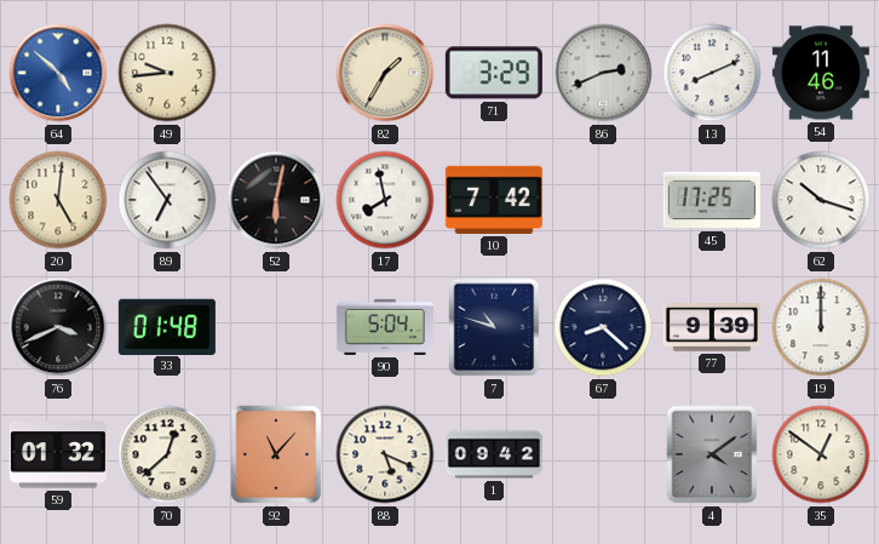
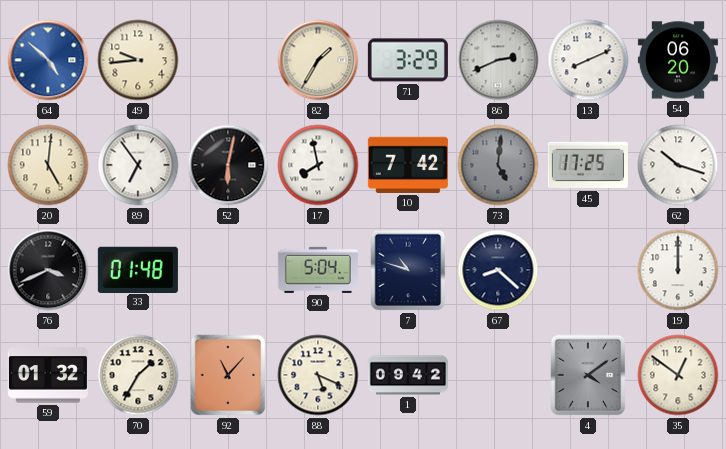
54: 11:46 -> 06:20
73: none -> 5:01
77: 9:39 -> none
70: 12:38 -> 1:35
